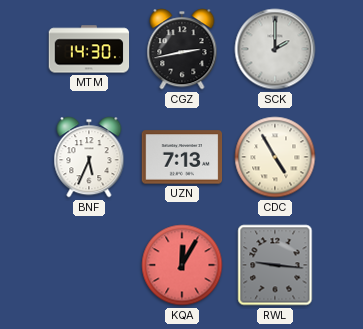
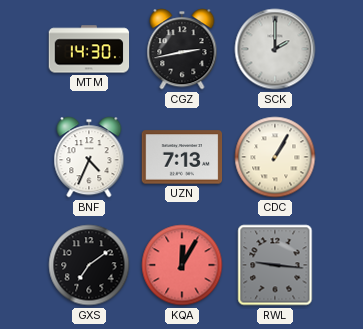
BNF: 5:34 -> 4:34
CDC: 4:55 -> 1:05
GXS: none -> 7:09
